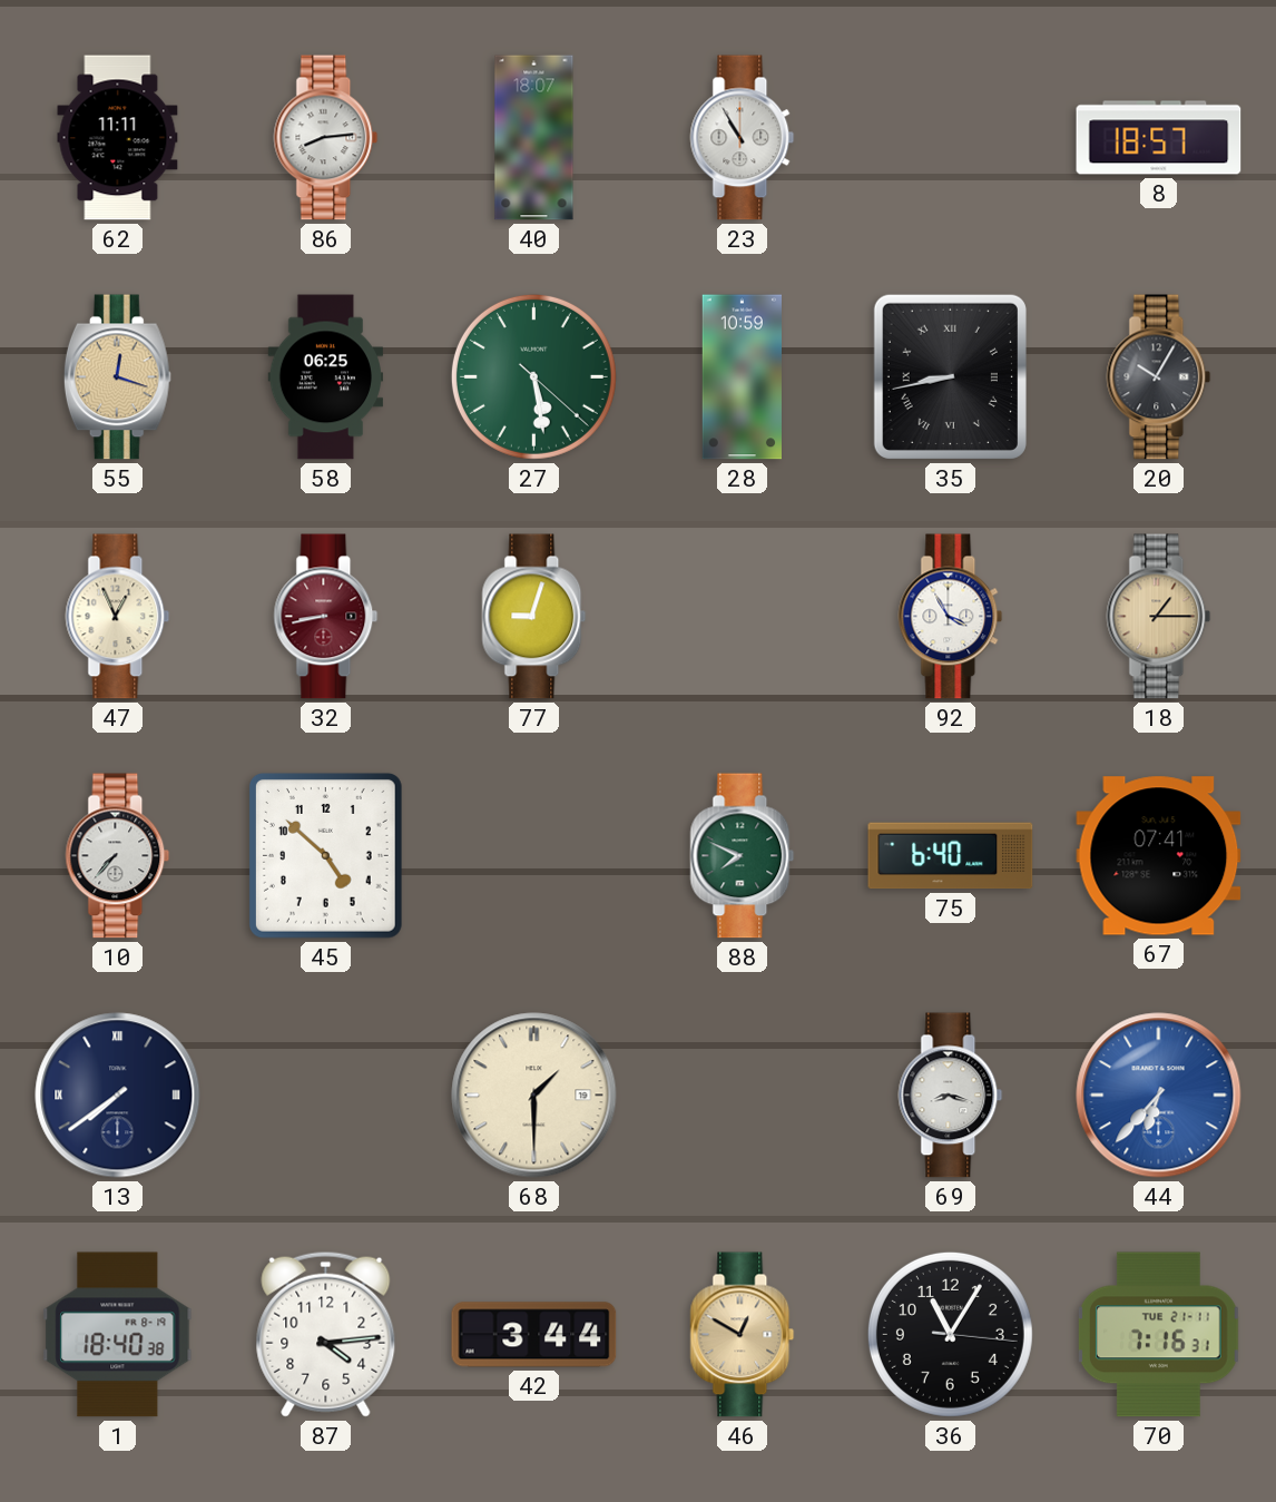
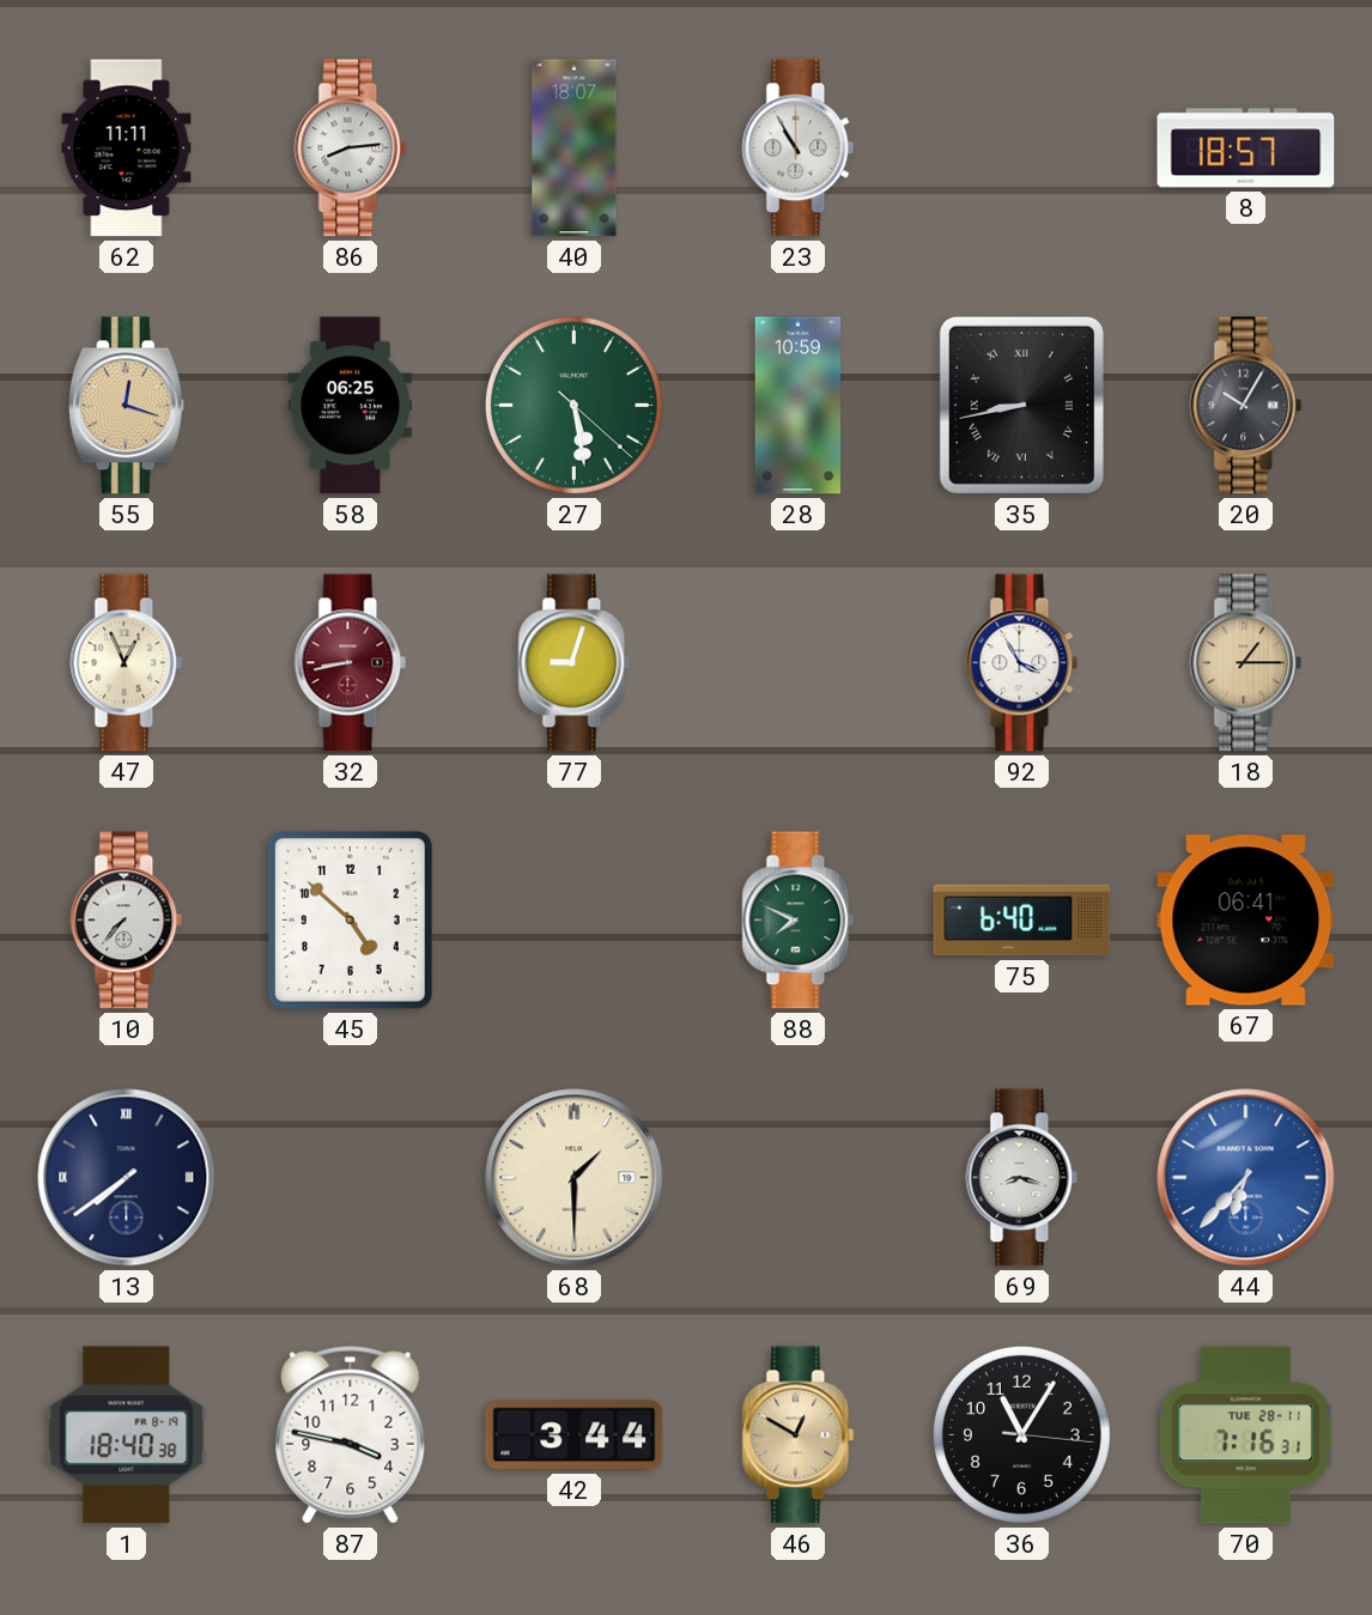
67: 07:41 -> 06:41
87: 4:14 -> 3:47
70 date: TUE 21-11 -> TUE 28-11
